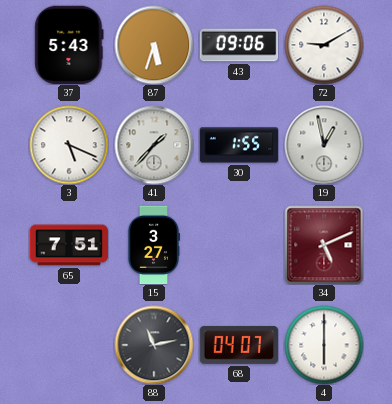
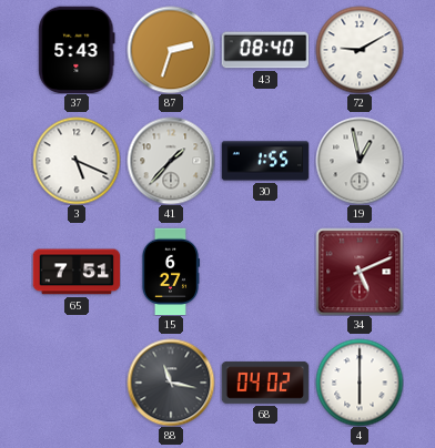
87: 5:33 -> 2:33
43: 09:06 -> 08:40
15: 3:27 -> 6:27
88: 11:13 -> 11:17
68: 04:07 -> 04:02
